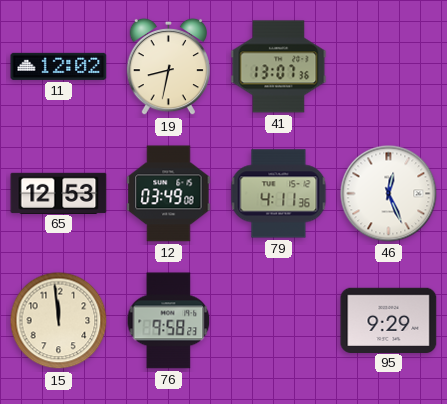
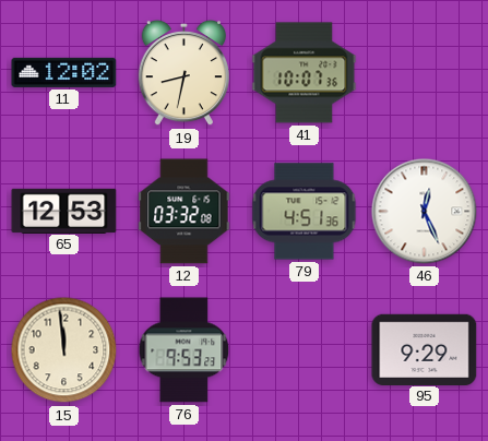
41: 13:07 -> 10:07
12: 03:49 -> 03:32
79: 4:11 -> 4:51
76: 9:58 -> 9:53
